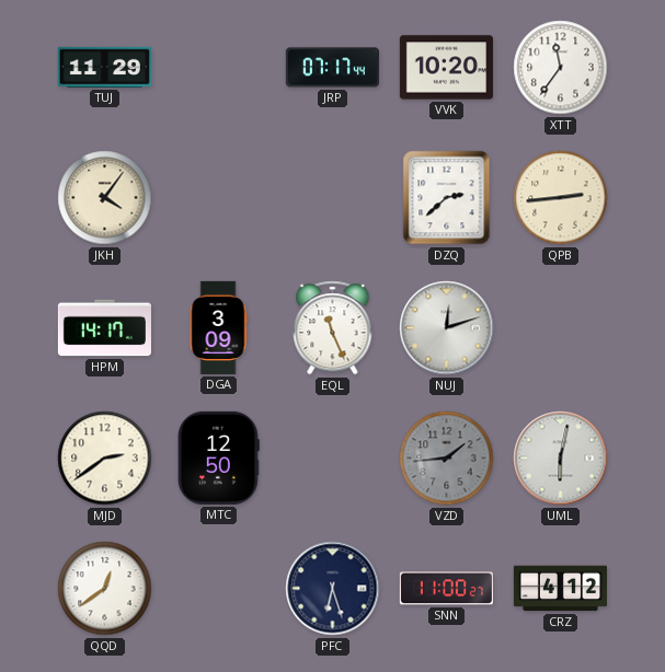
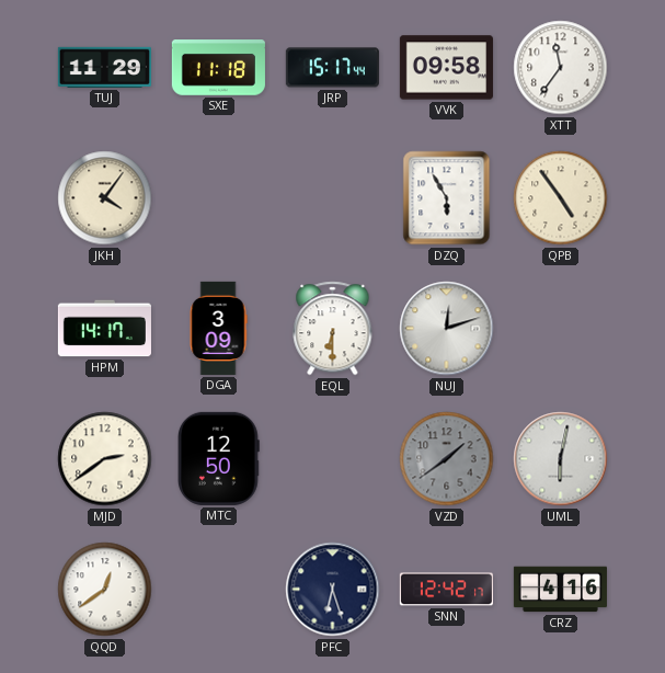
SXE: none -> 11:18
JRP: 07:17 -> 15:17
VVK: 10:20 -> 09:58
DZQ: 2:38 -> 5:55
QPB: 2:44 -> 4:54
EQL: 11:26 -> 6:30
VZD: 1:44 -> 1:39
SNN: 11:00 -> 12:42
CRZ: 4:12 -> 4:16
